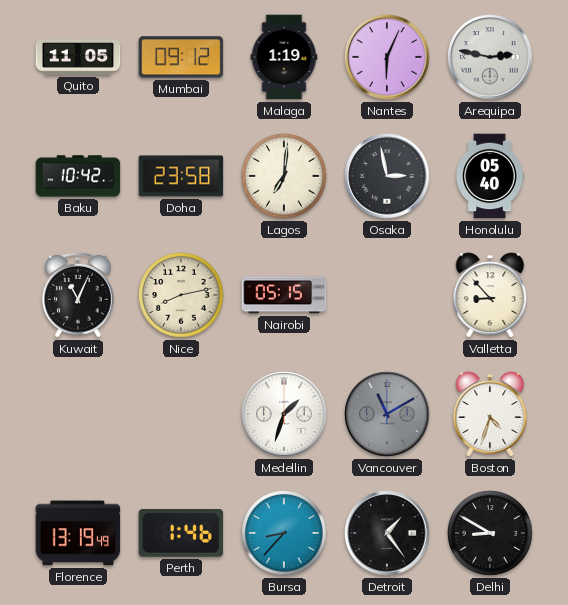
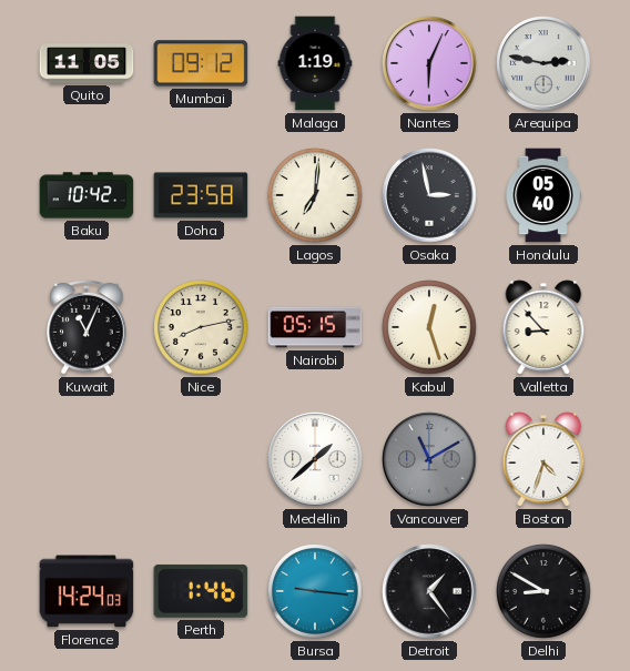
Kabul: none -> 12:27
Medellin: 1:33 -> 1:38
Florence: 13:19 -> 14:24
Bursa: 8:37 -> 9:16
